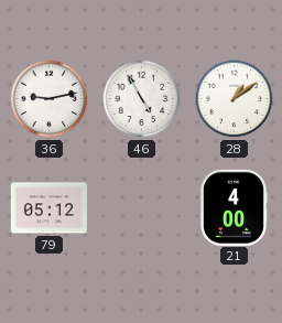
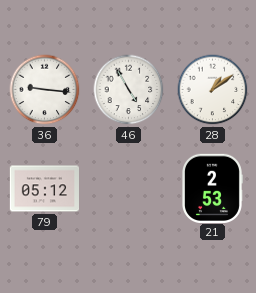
36: 9:13 -> 9:16
21: 4:00 -> 2:53
